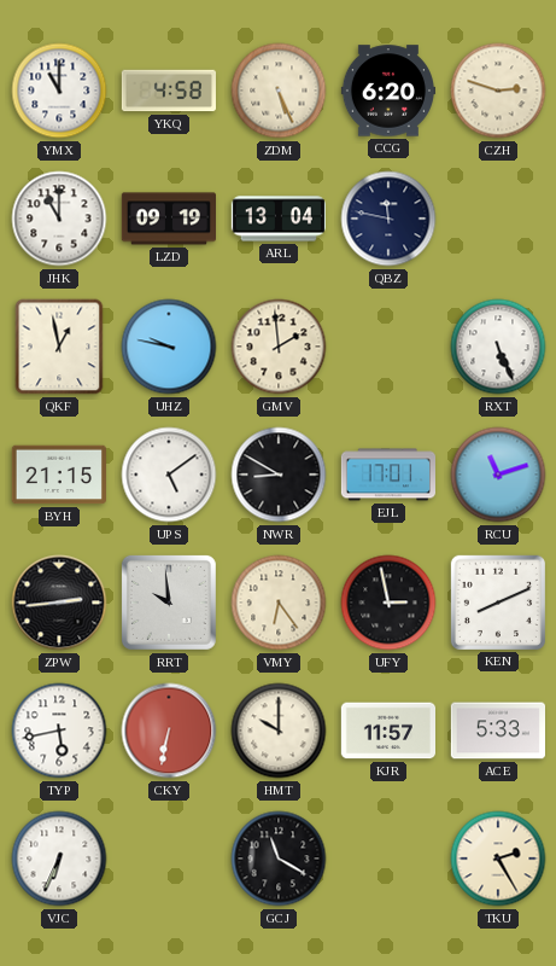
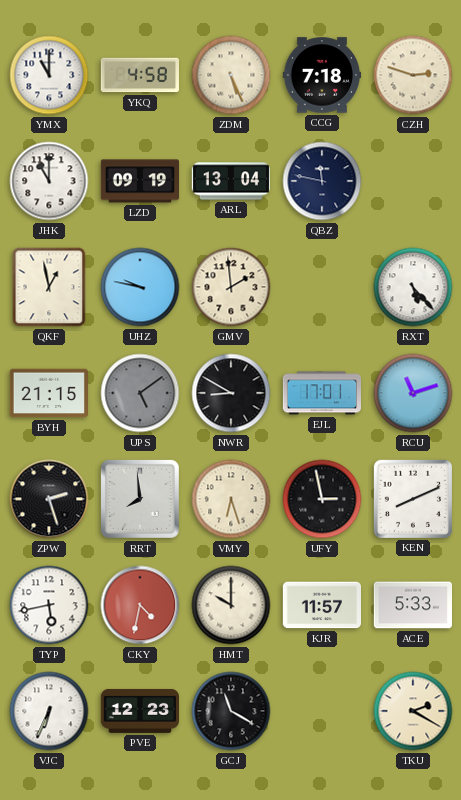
CCG: 6:20 -> 7:18
RXT: 5:26 -> 5:23
UPS dial: white -> grey
ZPW: 2:44 -> 2:27
RRT: 9:59 -> 7:59
VMY: 6:24 -> 6:27
CKY: 6:32 -> 4:32
PVE: none -> 12:23
TKU: 2:25 -> 2:20
